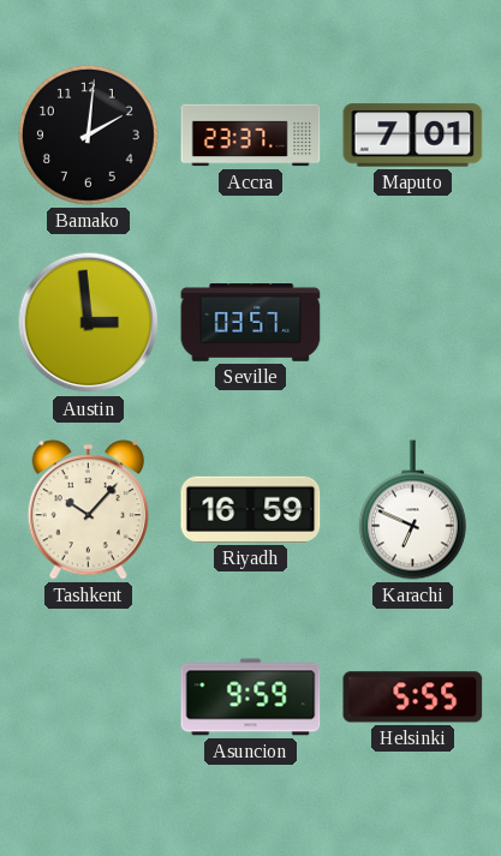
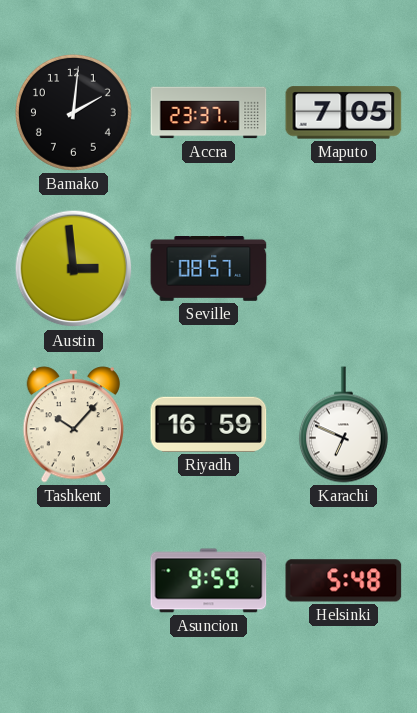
Maputo: 7:01 -> 7:05
Seville: 03:57 -> 08:57
Helsinki: 5:55 -> 5:48
